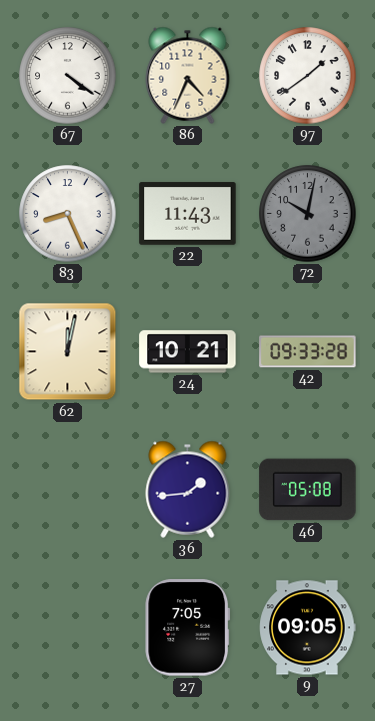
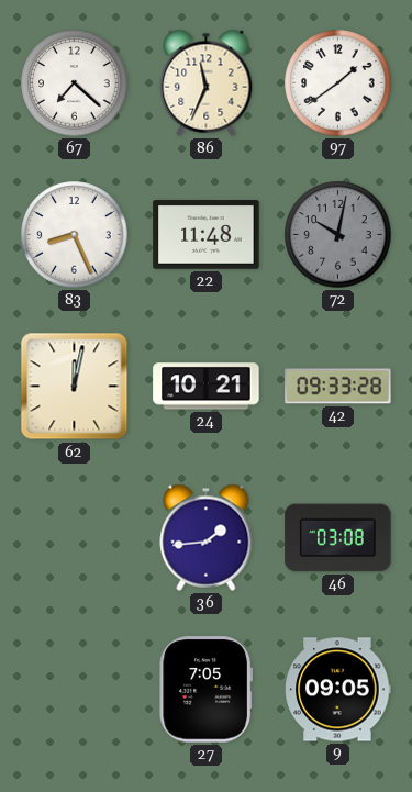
67: 4:21 -> 7:22
86: 4:34 -> 11:34
22: 11:43 -> 11:48
46: 05:08 -> 03:08
